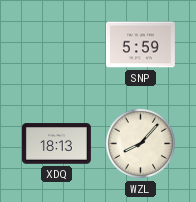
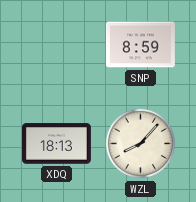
SNP: 5:59 -> 8:59
